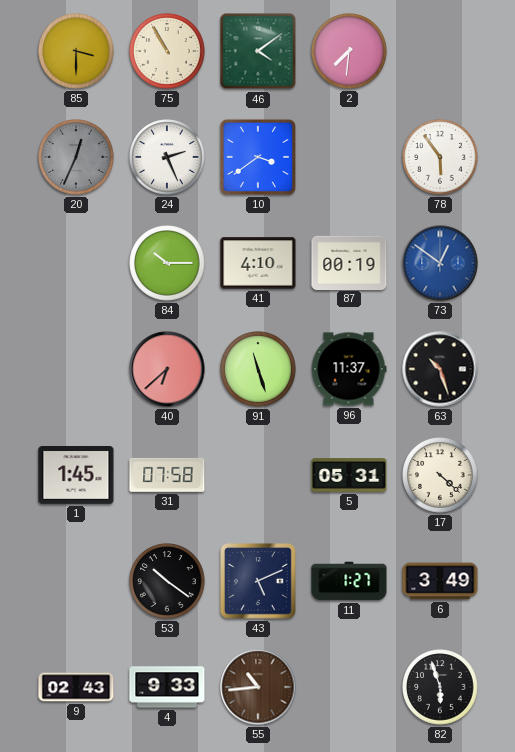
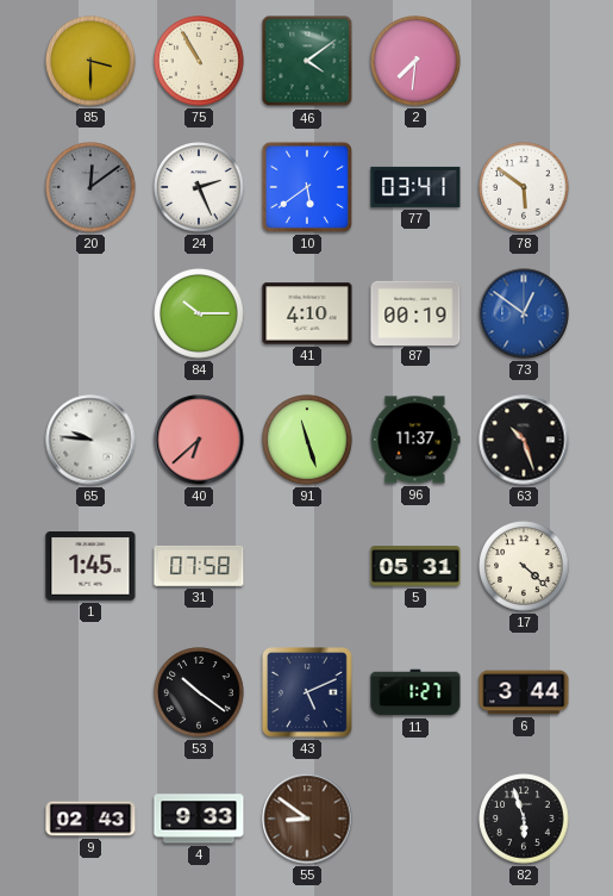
20: 12:34 -> 12:09
10: 3:39 -> 5:39
77: none -> 03:41
78: 5:54 -> 5:51
65: none -> 9:46
6: 3:49 -> 3:44
55: 10:44 -> 8:51
